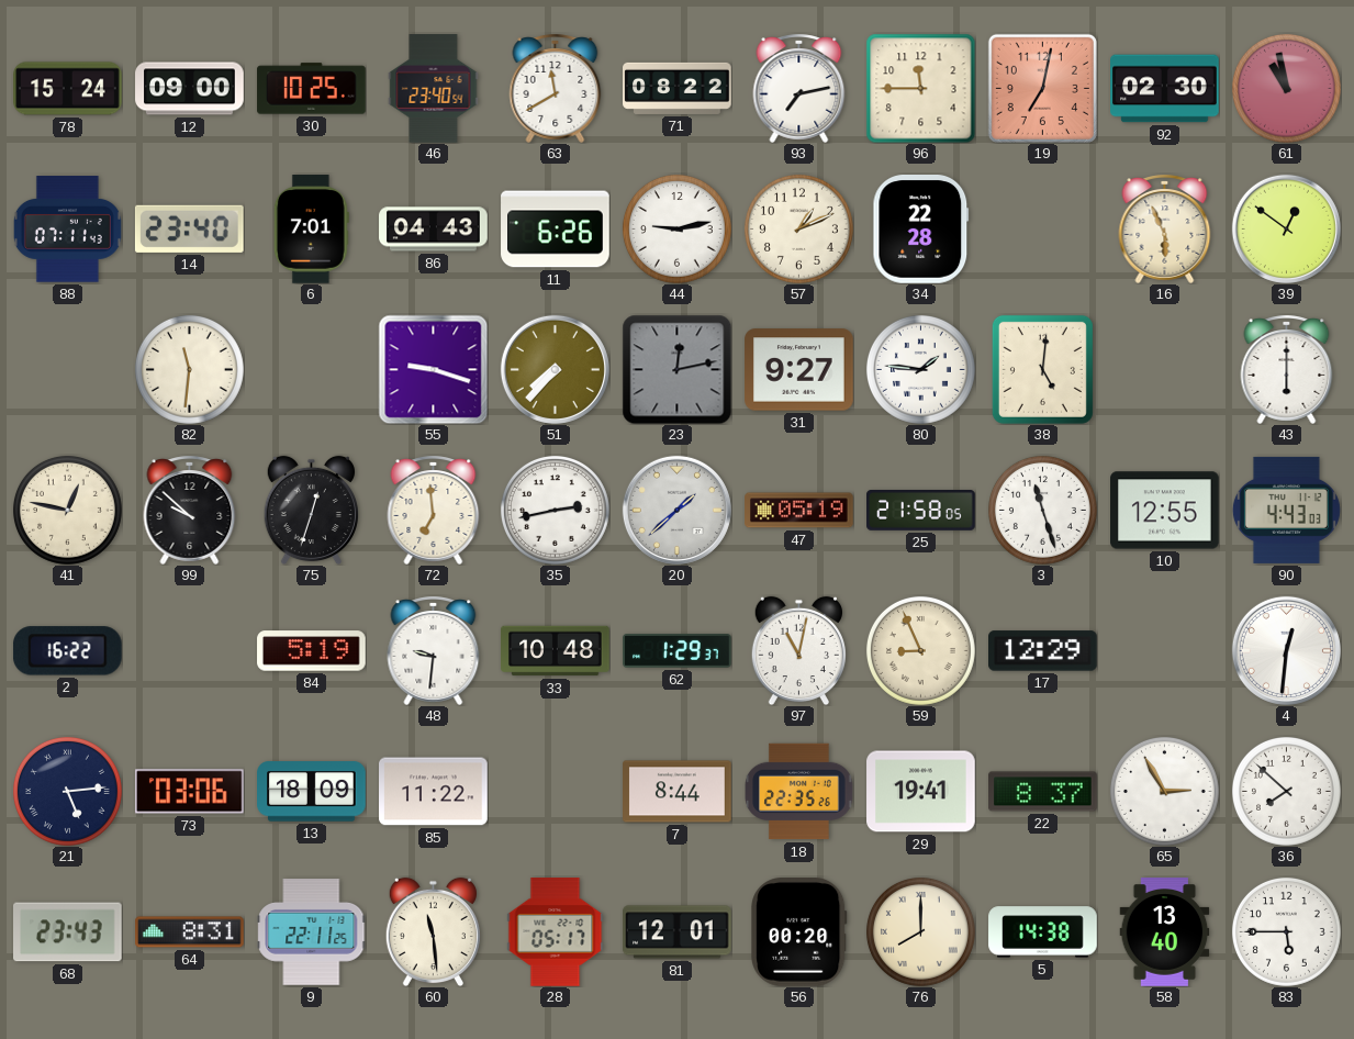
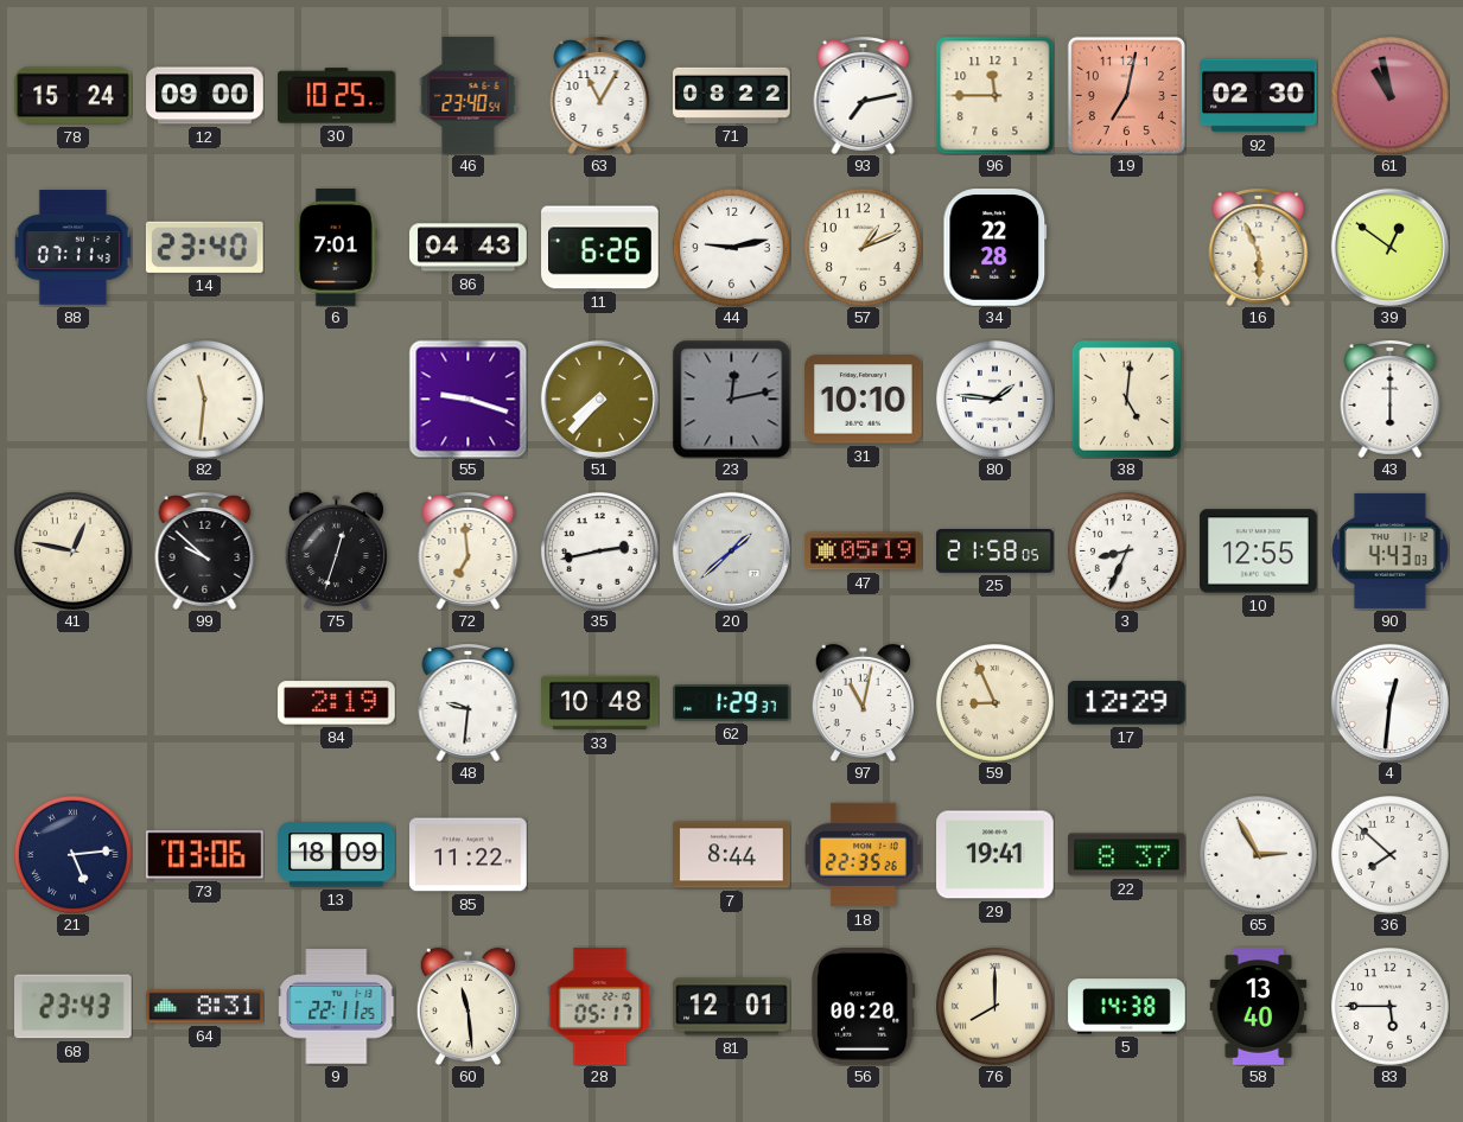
63: 11:40 -> 11:05
31: 9:27 -> 10:10
3: 11:27 -> 8:34
2: 16:22 -> none
84: 5:19 -> 2:19
